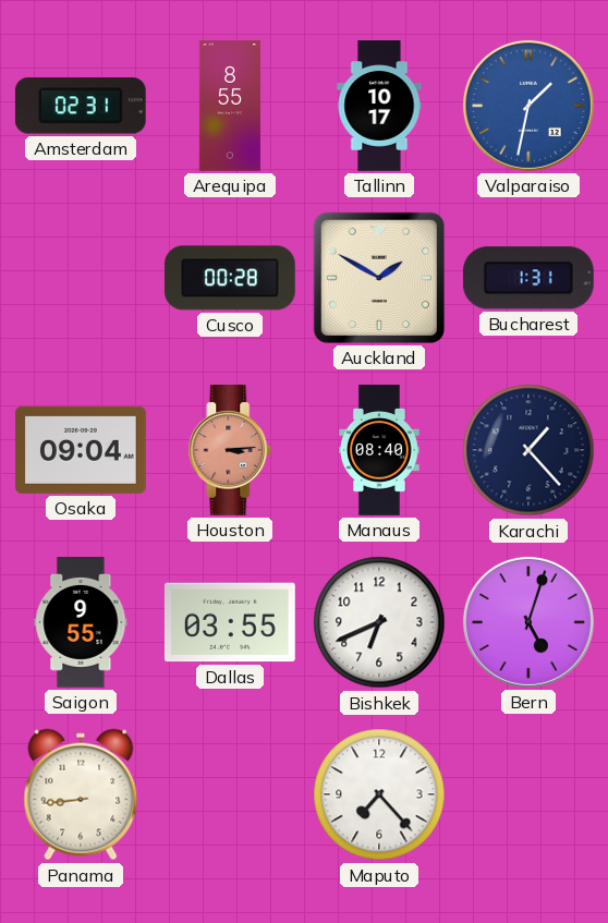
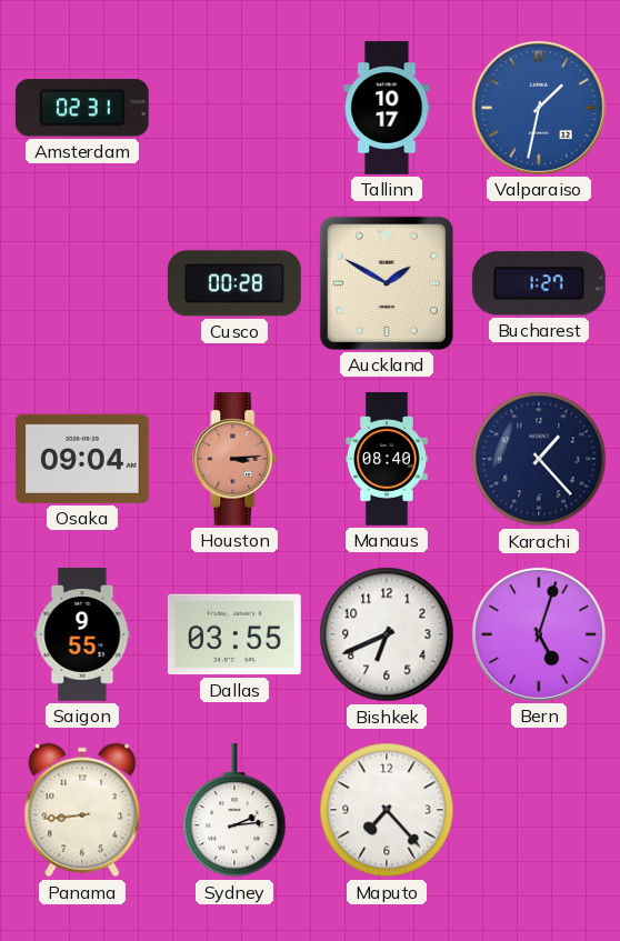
Arequipa: 8:55 -> none
Bucharest: 1:31 -> 1:27
Sydney: none -> 2:14
